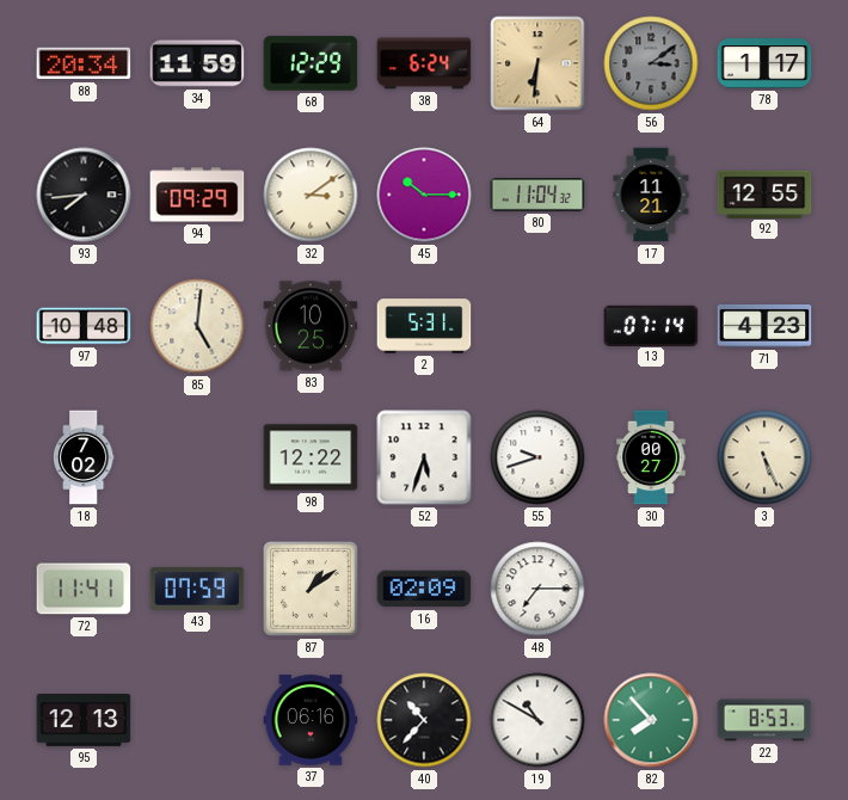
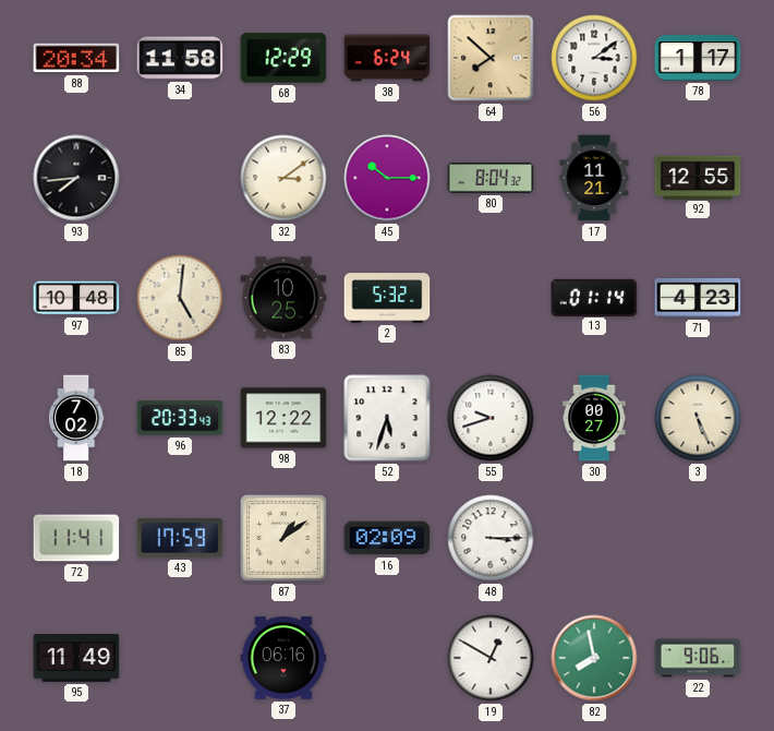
34: 11:59 -> 11:58
64: 6:31 -> 7:52
56 dial: grey -> white
94: 09:29 -> none
80: 11:04 -> 8:04
2: 5:31 -> 5:32
13: 07:14 -> 01:14
96: none -> 20:33
43: 07:59 -> 17:59
48: 7:15 -> 3:15
95: 12:13 -> 11:49
40: 10:37 -> none
19: 10:50 -> 12:50
82: 7:53 -> 7:58
22: 8:53 -> 9:06
